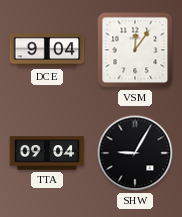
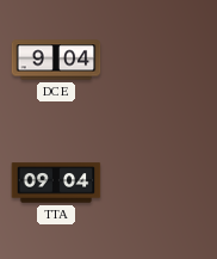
VSM: 12:06 -> none
SHW: 9:05 -> none
